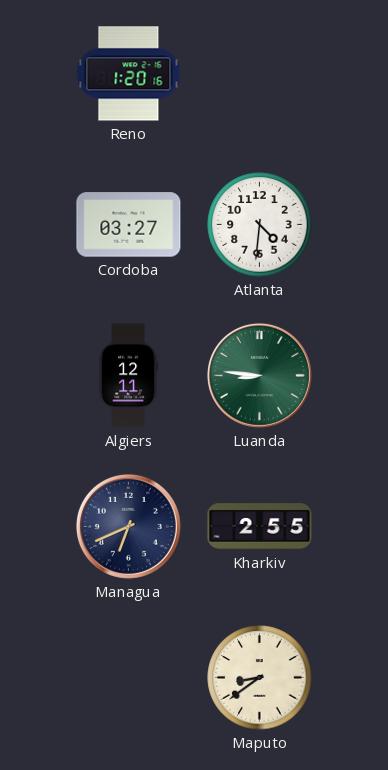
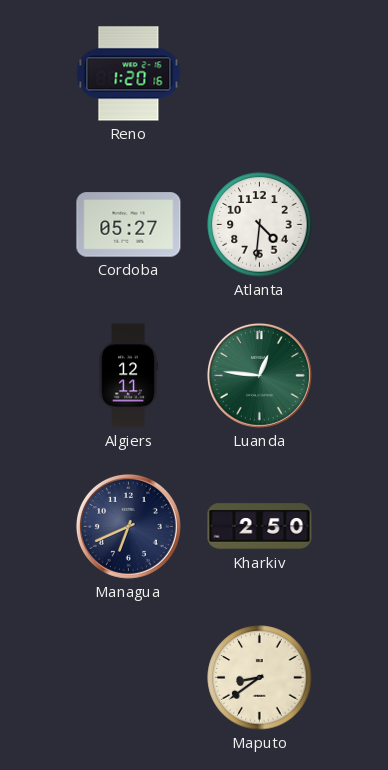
Cordoba: 03:27 -> 05:27
Luanda: 8:46 -> 12:46
Kharkiv: 2:55 -> 2:50
